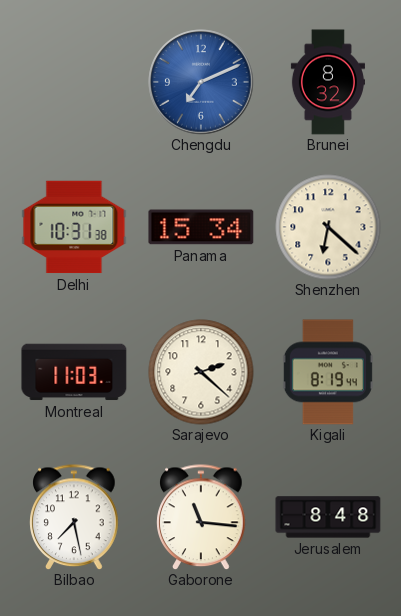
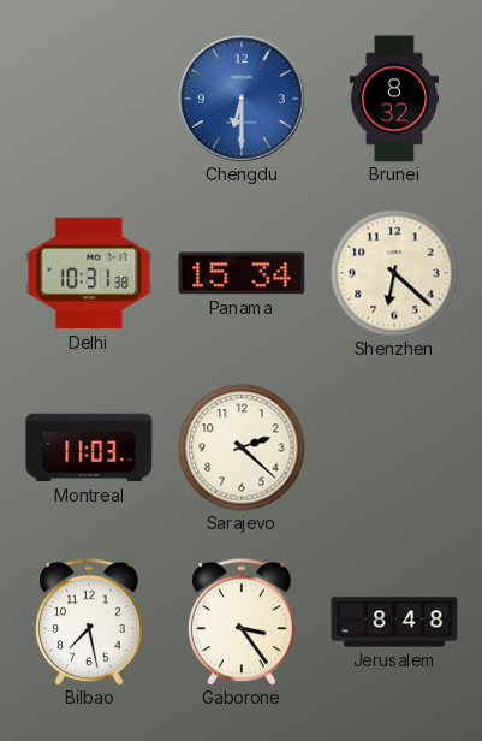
Chengdu: 7:11 -> 6:30
Kigali: 8:19 -> none
Gaborone: 11:16 -> 3:24
